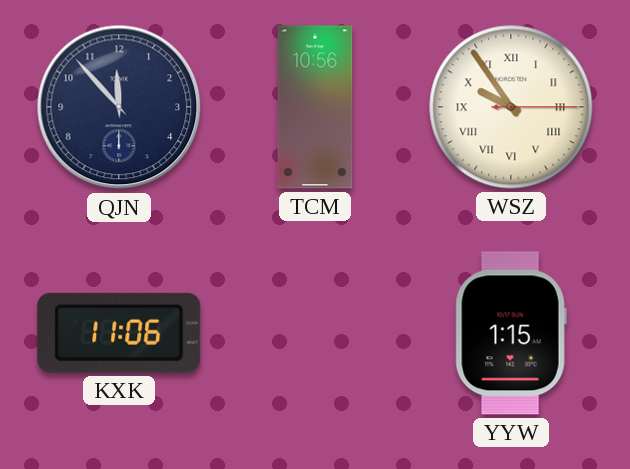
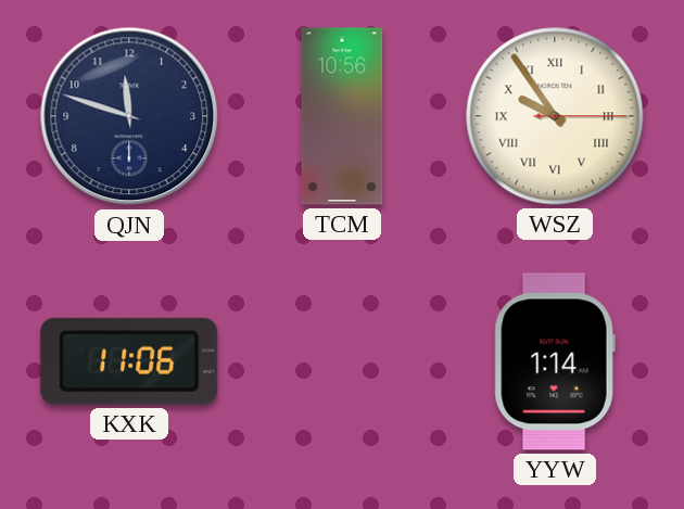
QJN: 11:53 -> 11:48
YYW: 1:15 -> 1:14
